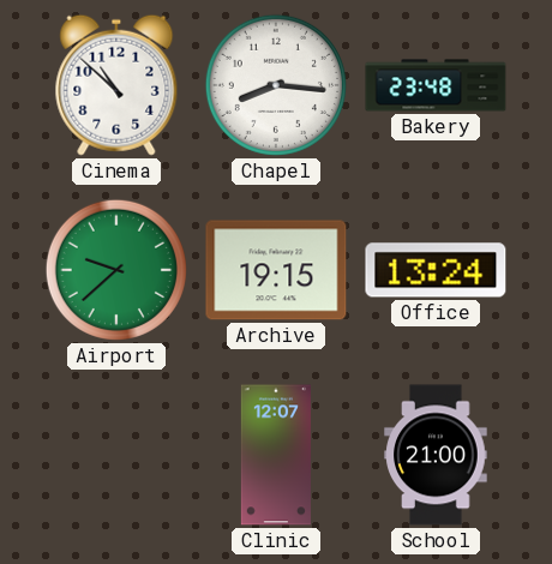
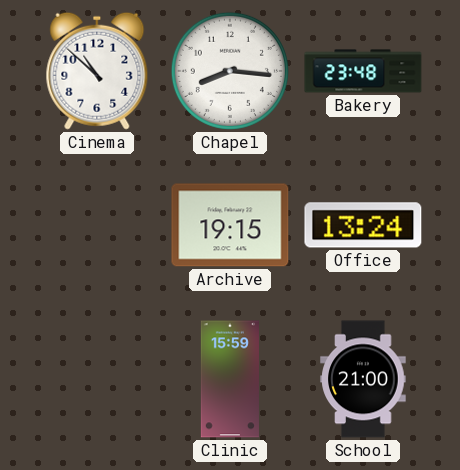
Airport: 9:38 -> none
Clinic: 12:07 -> 15:59
